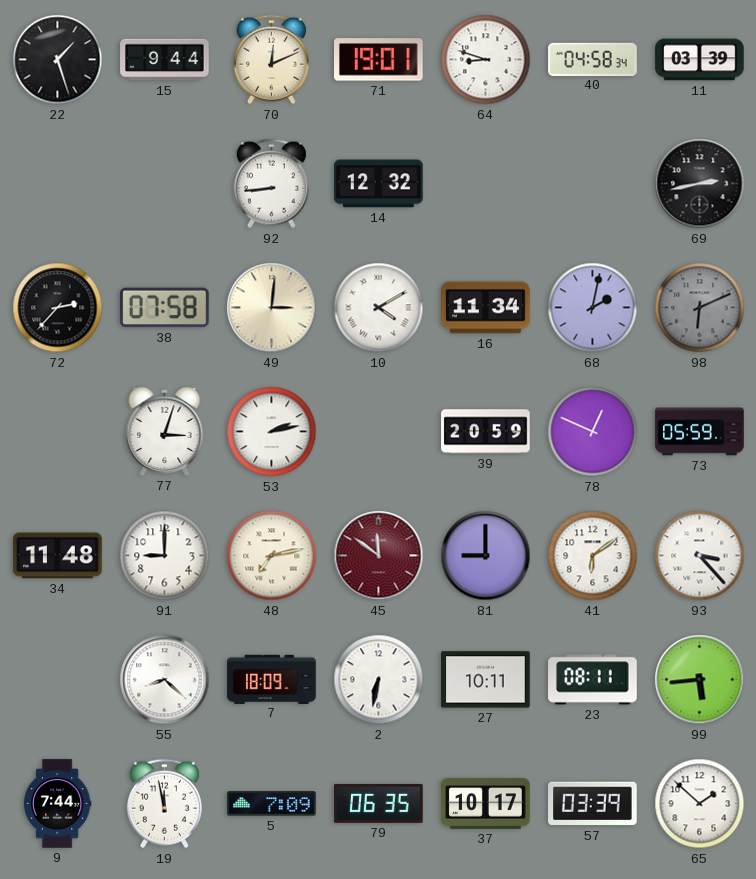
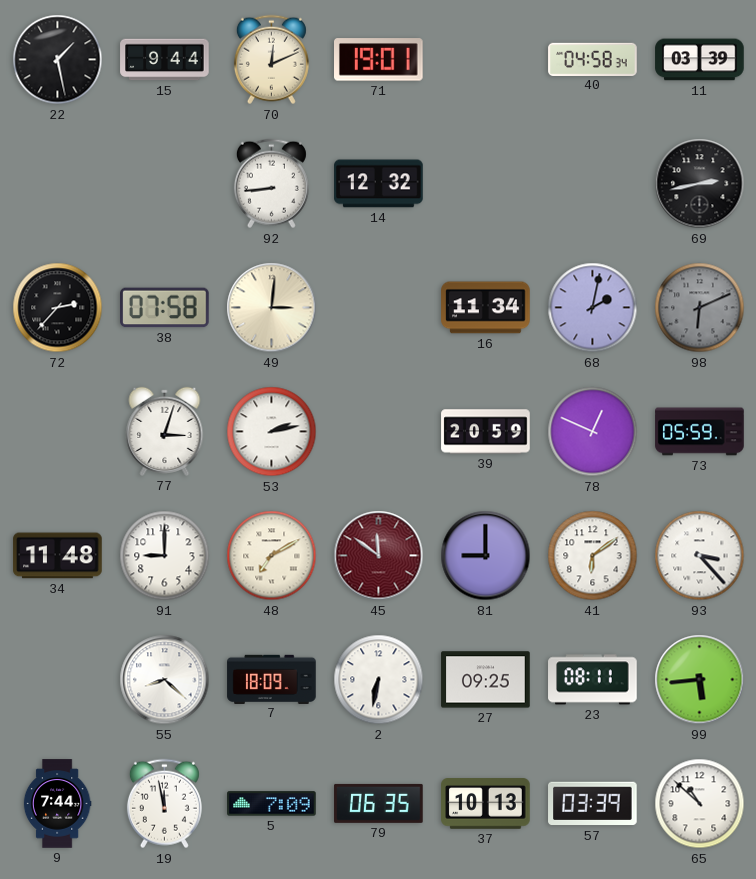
22: 1:27 -> 1:28
64: 8:48 -> none
10: 4:10 -> none
48: 7:13 -> 7:10
27: 10:11 -> 09:25
37: 10:17 -> 10:13
65: 1:52 -> 10:52
